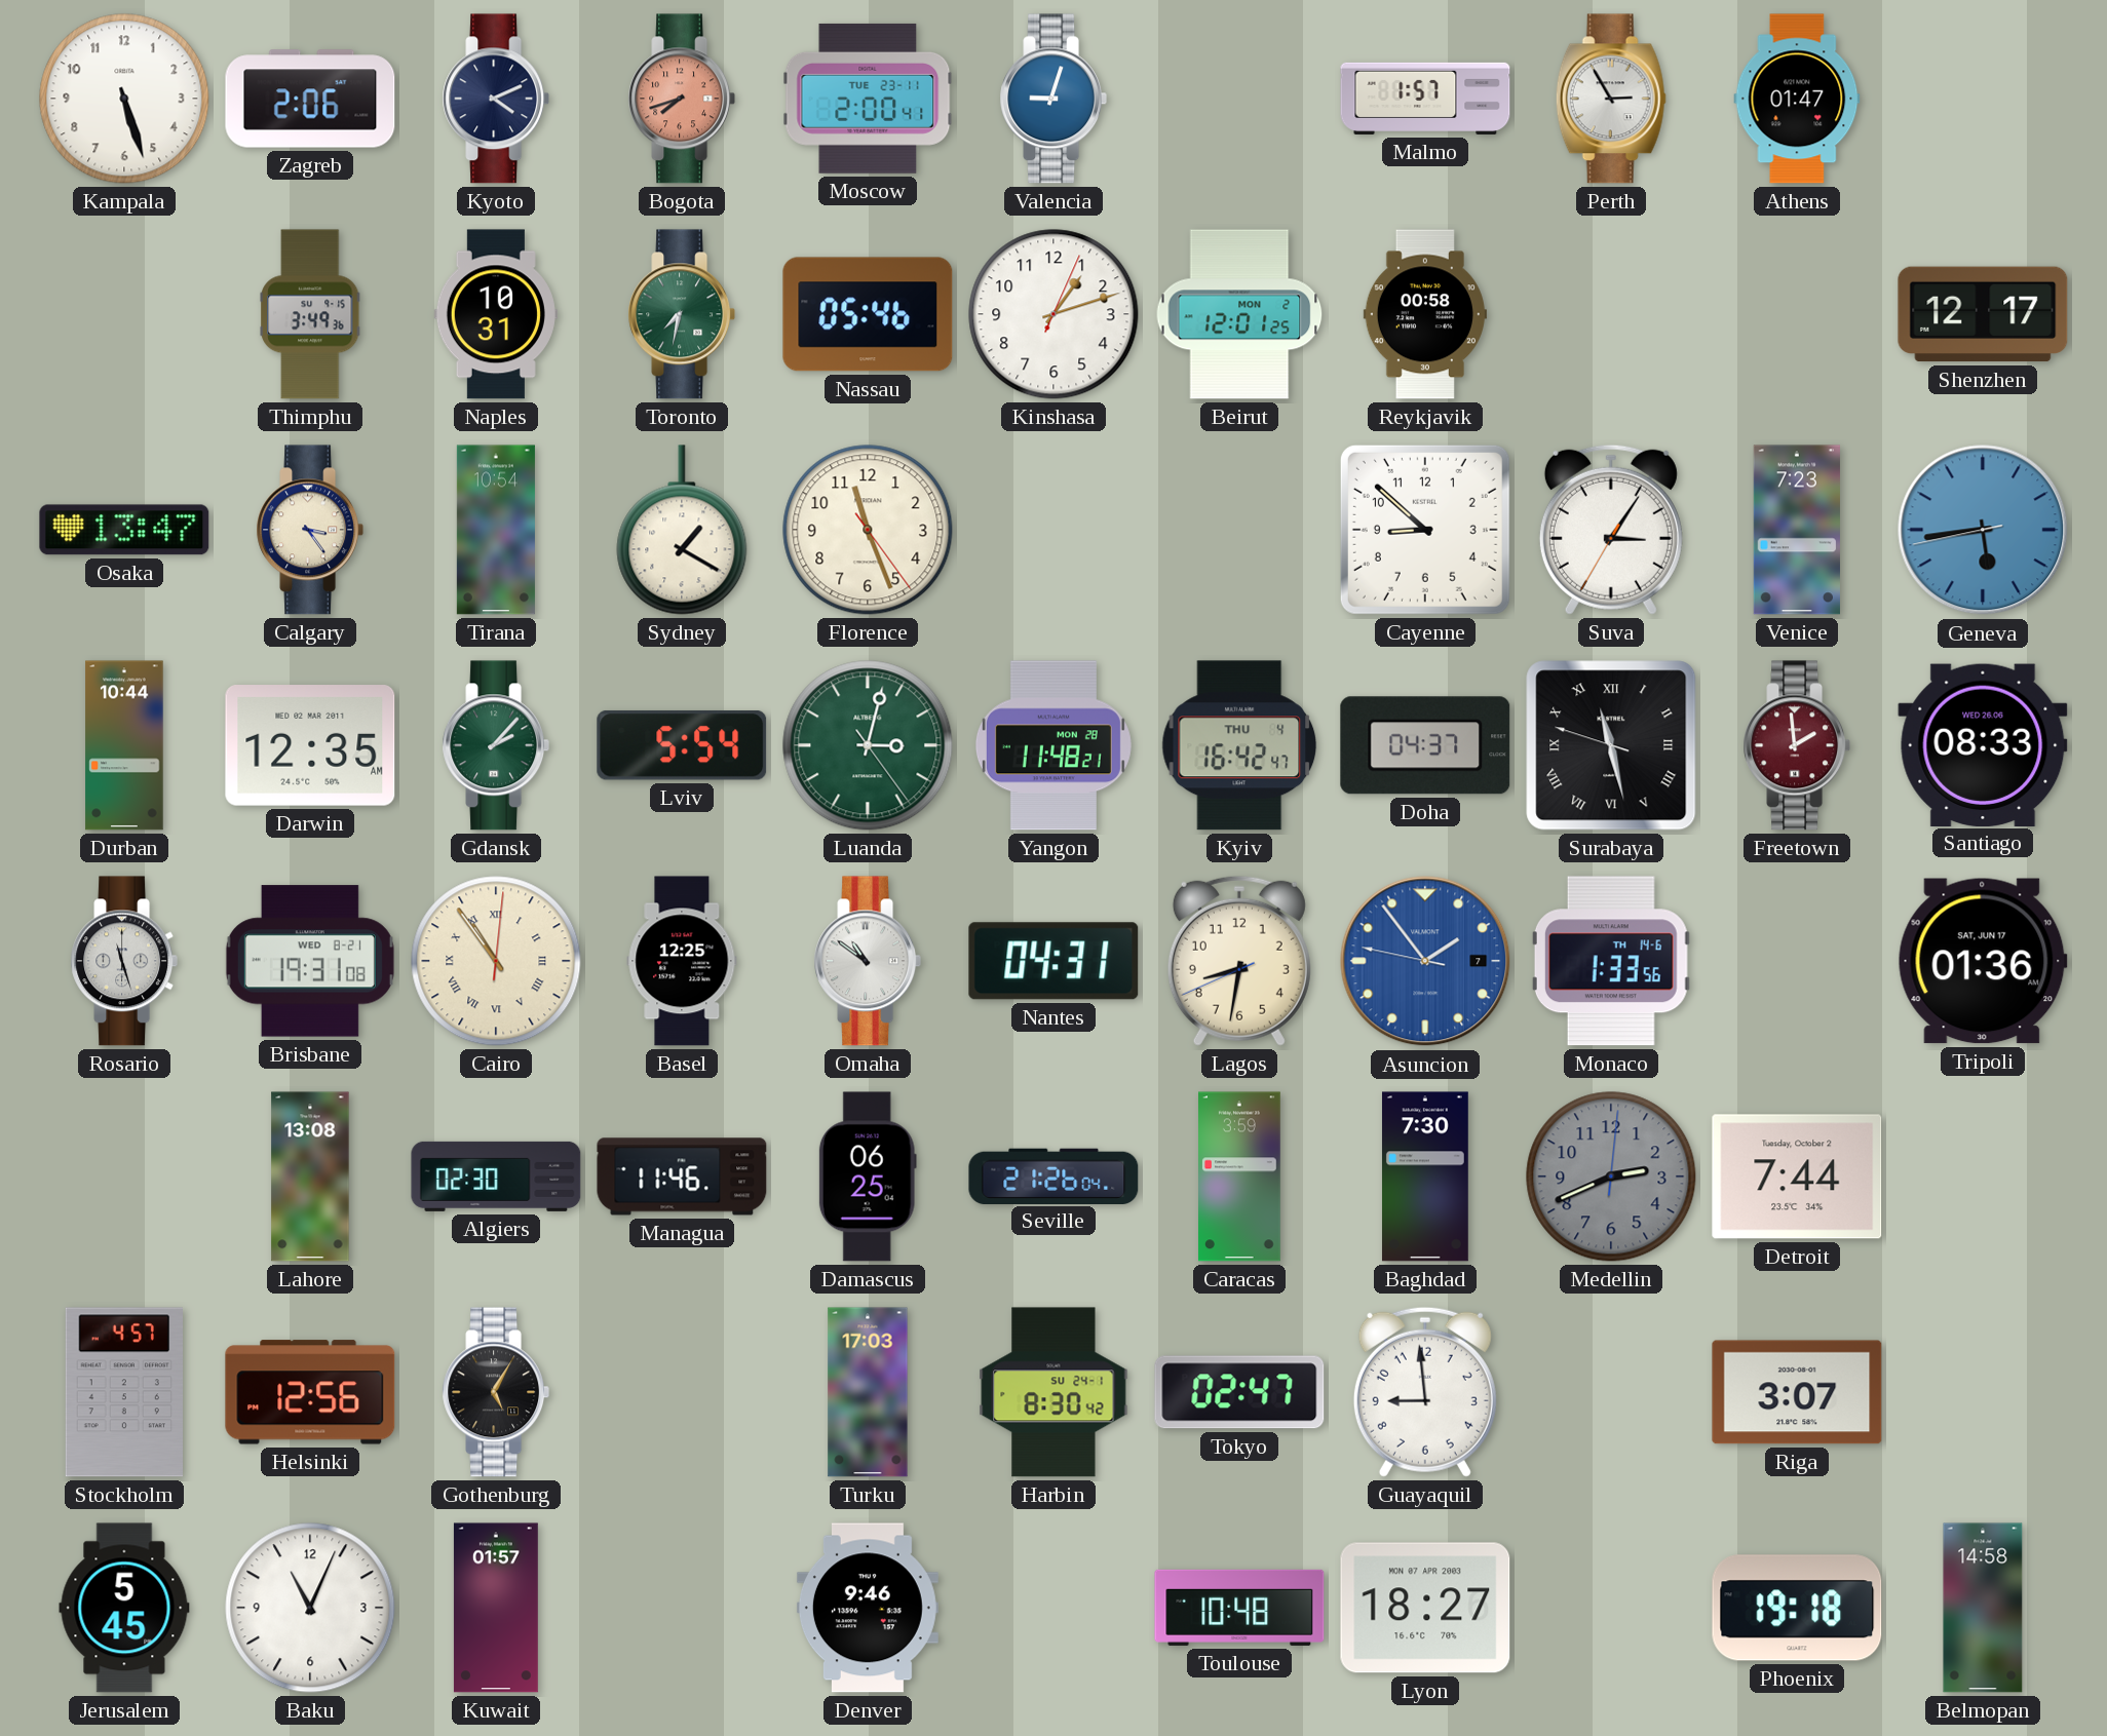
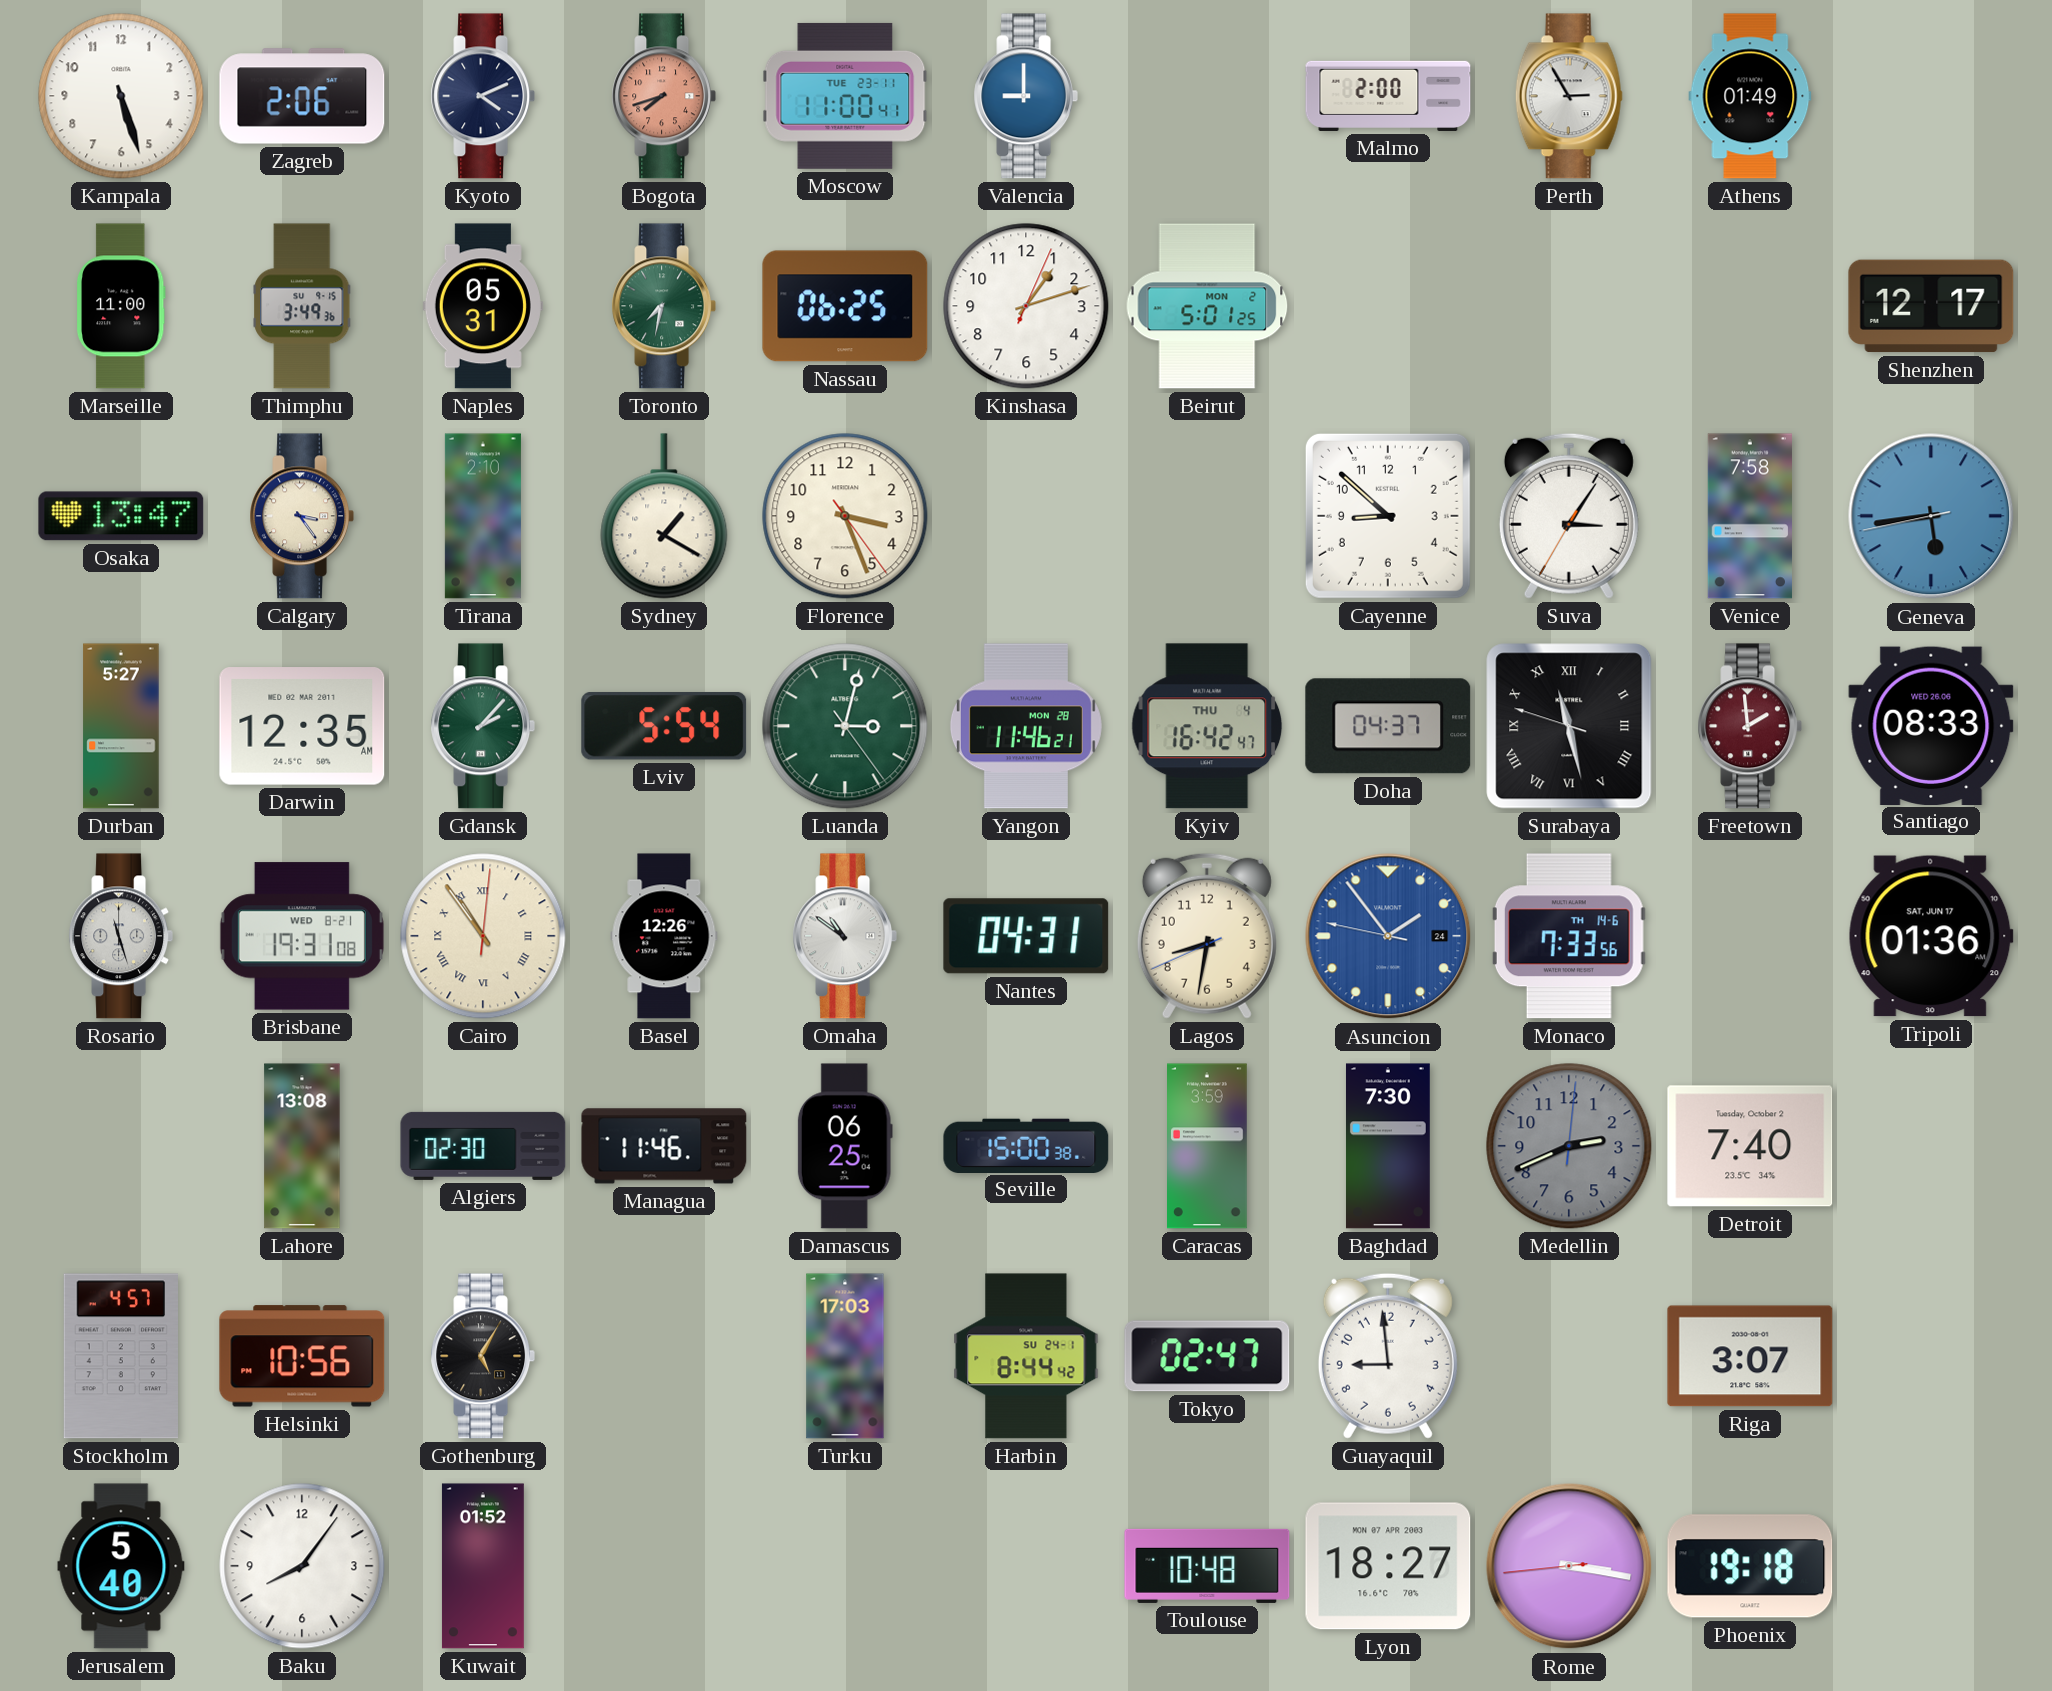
Moscow: 2:00 -> 11:00
Valencia: 9:03 -> 9:00
Malmo: 1:57 -> 2:00
Athens: 01:47 -> 01:49
Marseille: none -> 11:00
Naples: 10:31 -> 05:31
Nassau: 05:46 -> 06:25
Beirut: 12:01 -> 5:01
Reykjavik: 00:58 -> none
Tirana: 10:54 -> 2:10
Florence: 11:26 -> 3:26
Venice: 7:23 -> 7:58
Durban: 10:44 -> 5:27
Yangon: 11:48 -> 11:46
Basel: 12:25 -> 12:26
Asuncion date: 7 -> 24
Monaco: 1:33 -> 7:33
Seville: 21:26 -> 15:00
Detroit: 7:44 -> 7:40
Helsinki: 12:56 -> 10:56
Harbin: 8:30 -> 8:44
Jerusalem: 5:45 -> 5:40
Baku: 11:04 -> 8:06
Kuwait: 01:57 -> 01:52
Denver: 9:46 -> none
Rome: none -> 3:16
Belmopan: 14:58 -> none
